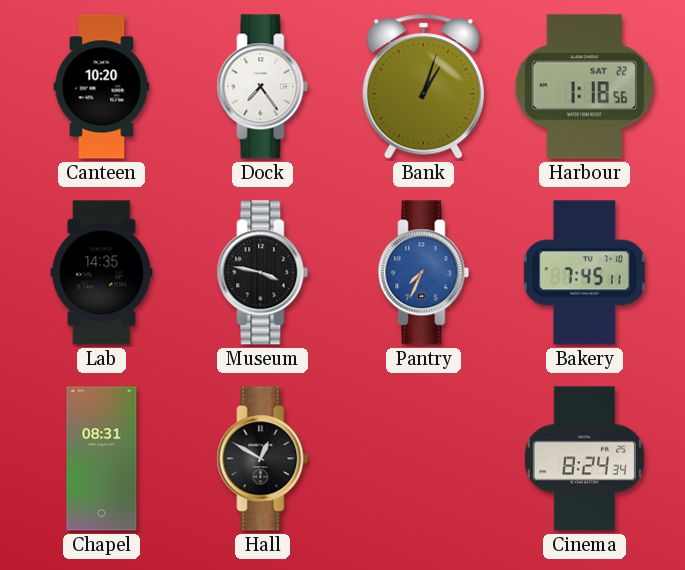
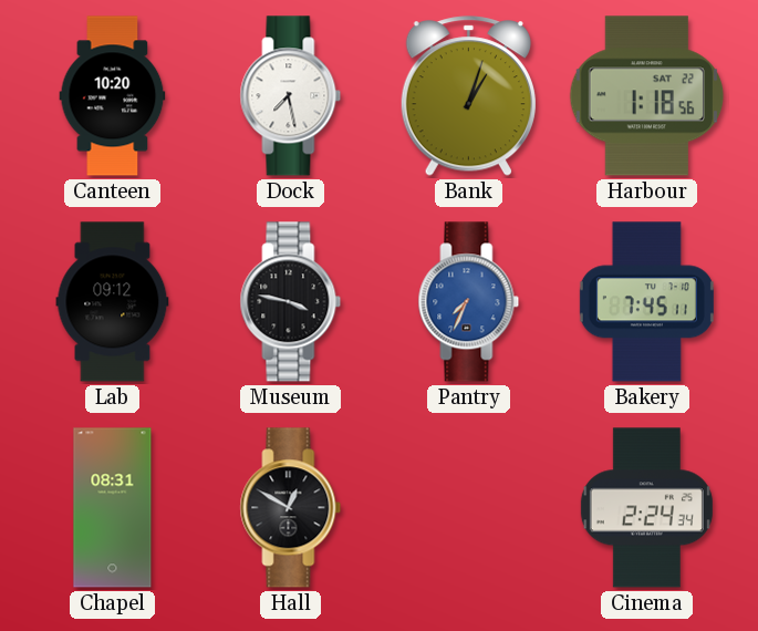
Dock: 7:24 -> 7:28
Lab: 14:35 -> 09:12
Cinema: 8:24 -> 2:24
